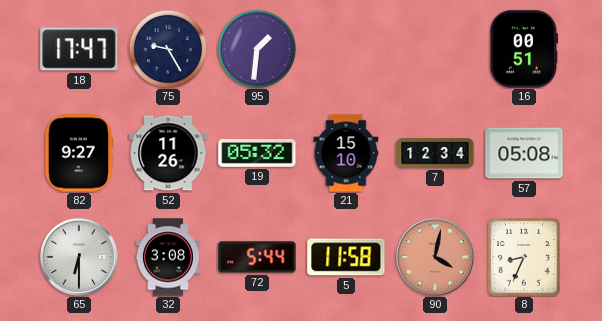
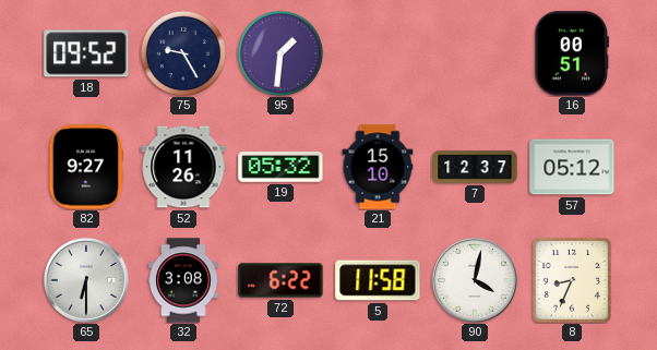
18: 17:47 -> 09:52
7: 12:34 -> 12:37
57: 05:08 -> 05:12
72: 5:44 -> 6:22
90 dial: salmon -> white
